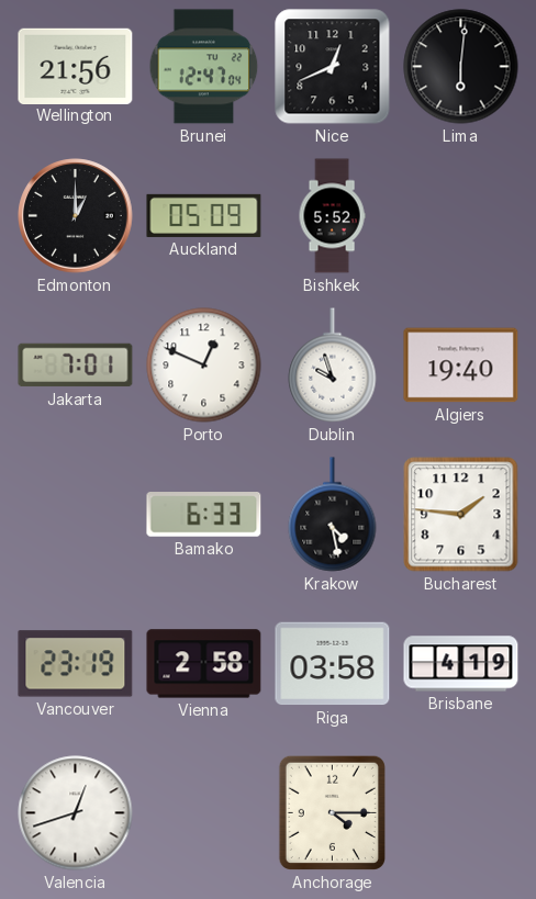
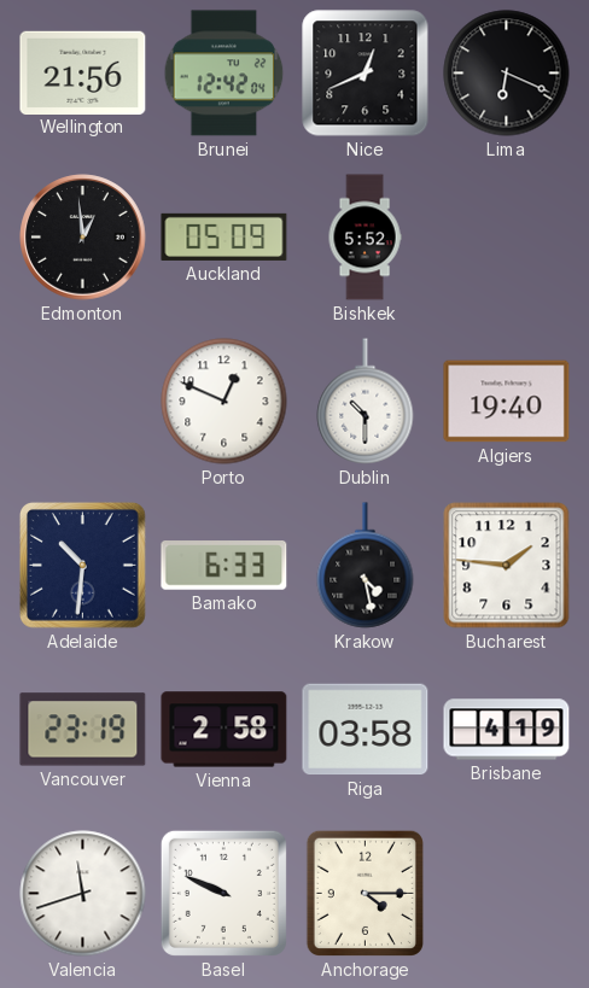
Brunei: 12:47 -> 12:42
Lima: 6:01 -> 6:19
Edmonton: 1:00 -> 12:59
Jakarta: 7:01 -> none
Dublin: 9:57 -> 10:30
Adelaide: none -> 10:31
Valencia: 12:42 -> 11:42
Basel: none -> 9:49
